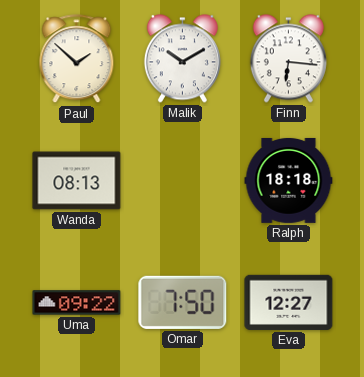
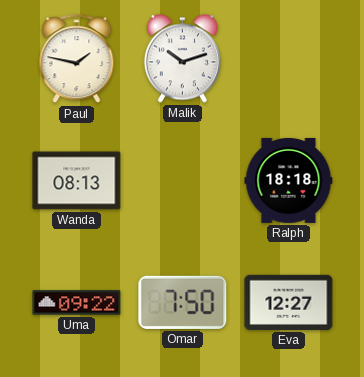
Paul: 1:52 -> 1:47
Malik: 10:10 -> 10:12
Finn: 6:16 -> none
